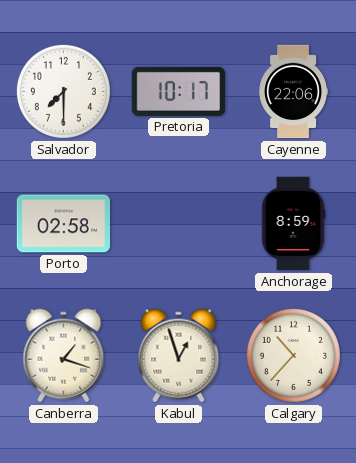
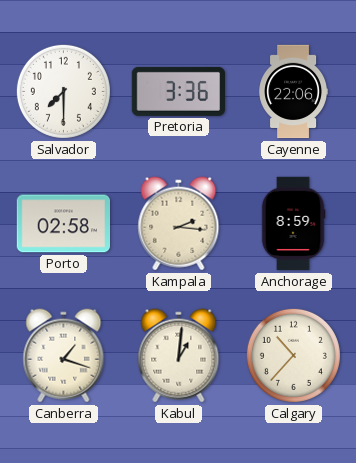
Pretoria: 10:17 -> 3:36
Kampala: none -> 2:16
Kabul: 12:57 -> 1:01
